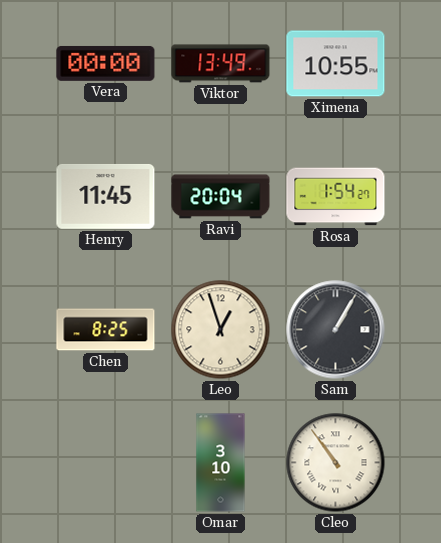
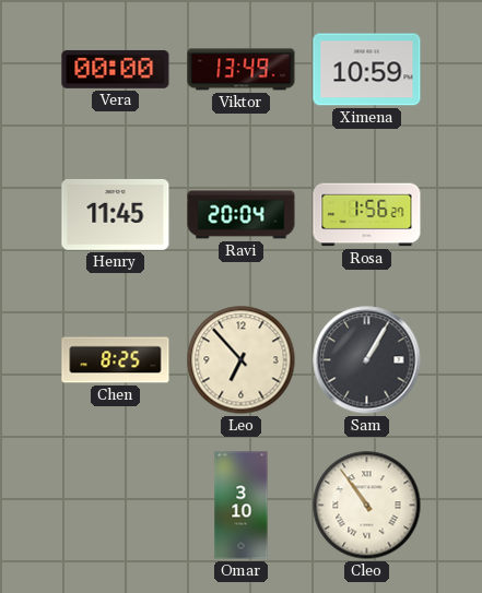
Ximena: 10:55 -> 10:59
Rosa: 1:54 -> 1:56
Leo: 12:57 -> 6:53
